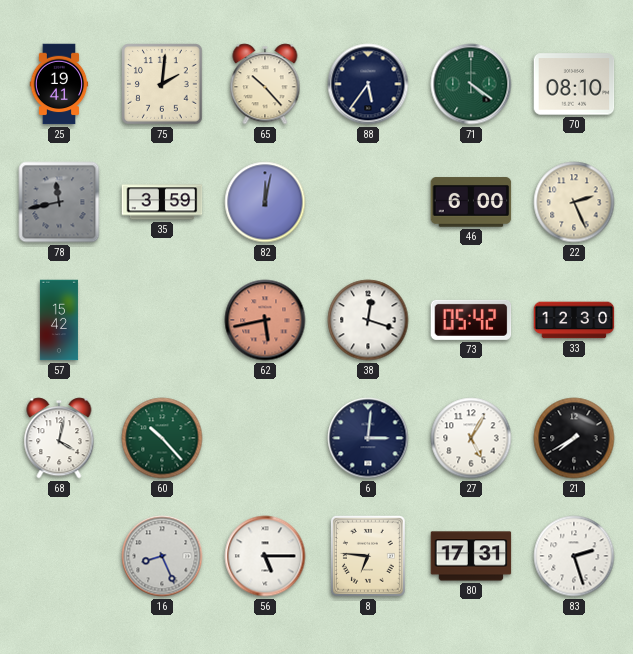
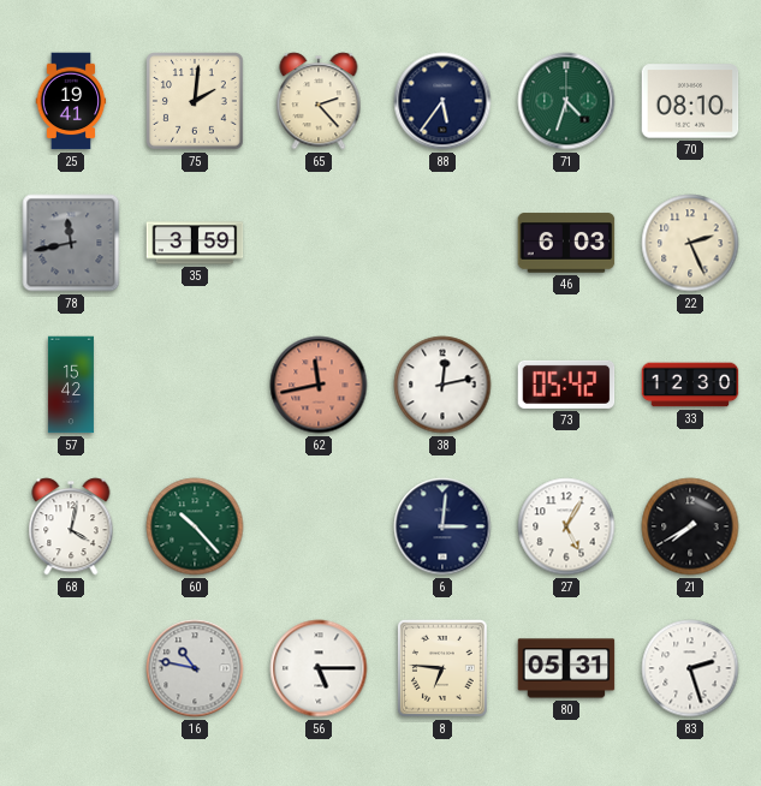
65: 10:23 -> 2:23
71: 4:21 -> 4:33
82: 12:02 -> none
46: 6:00 -> 6:03
62: 5:43 -> 11:43
38: 12:18 -> 12:13
16: 8:26 -> 10:47
80: 17:31 -> 05:31
